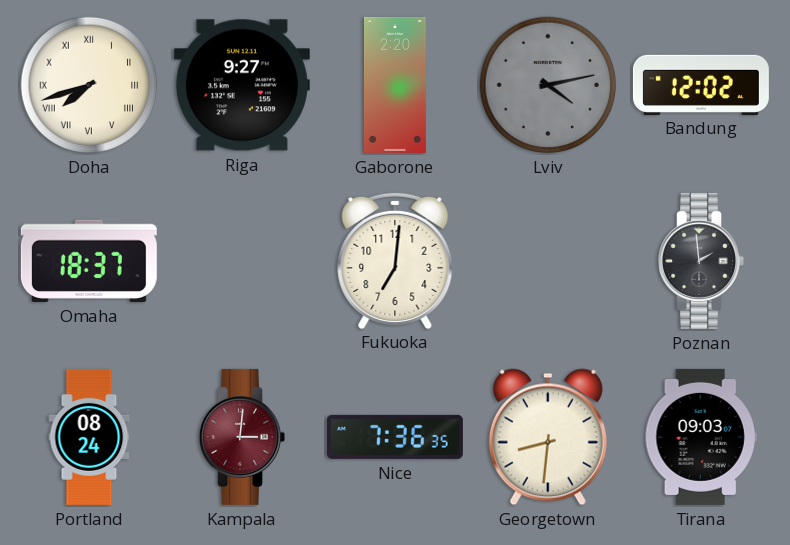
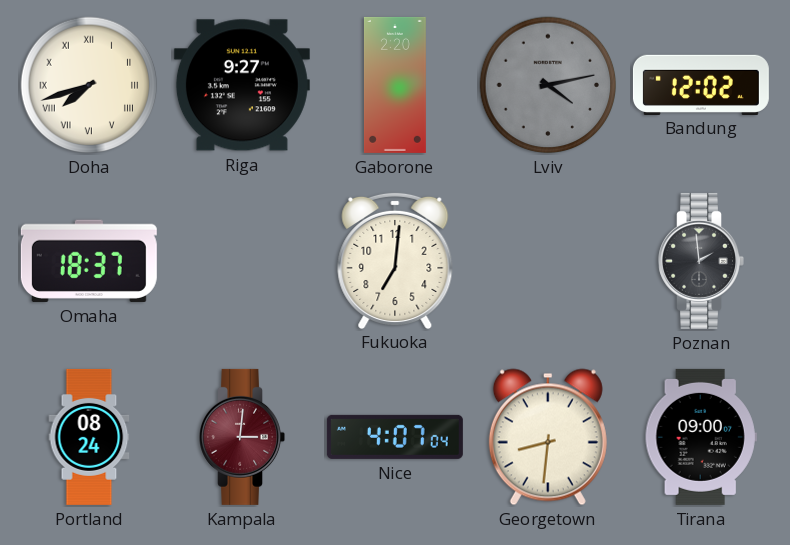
Nice: 7:36 -> 4:07
Tirana: 09:03 -> 09:00
